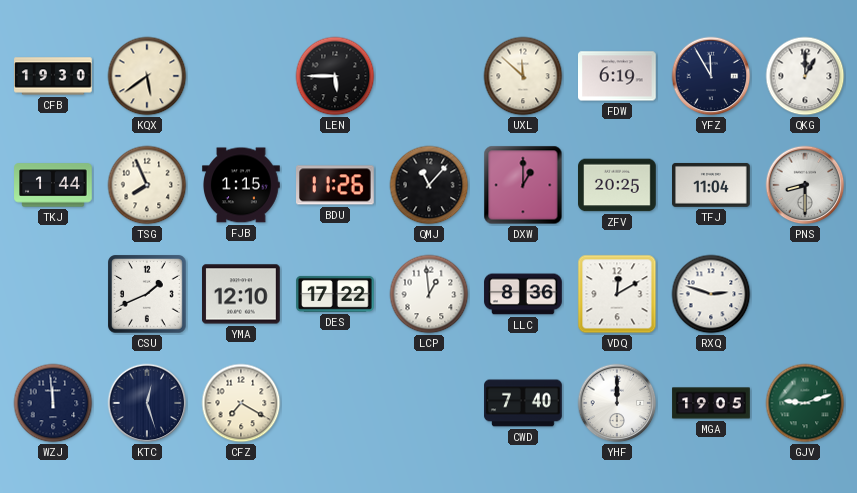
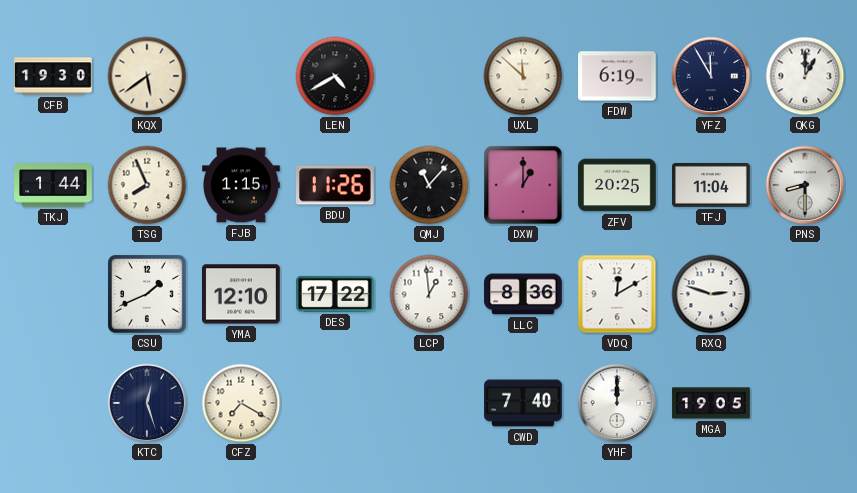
LEN: 5:45 -> 4:40
WZJ: 11:59 -> none
GJV: 9:12 -> none
